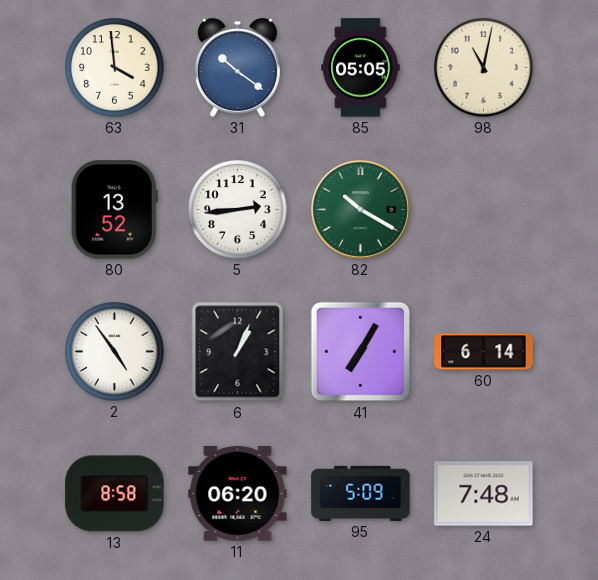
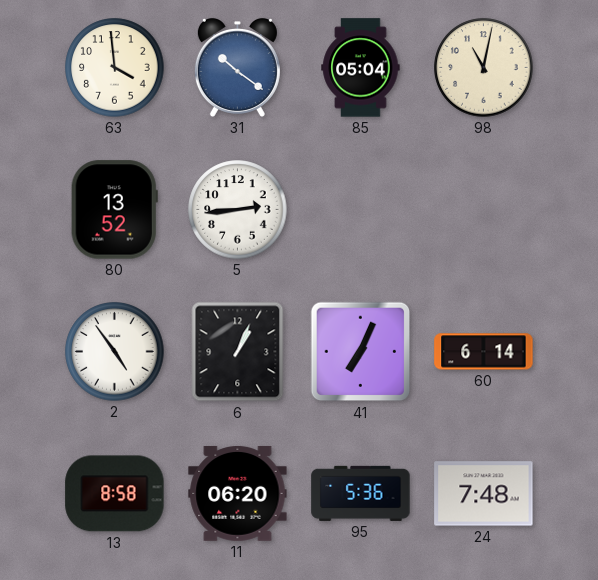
85: 05:05 -> 05:04
82: 10:20 -> none
41: 7:05 -> 7:04
95: 5:09 -> 5:36
